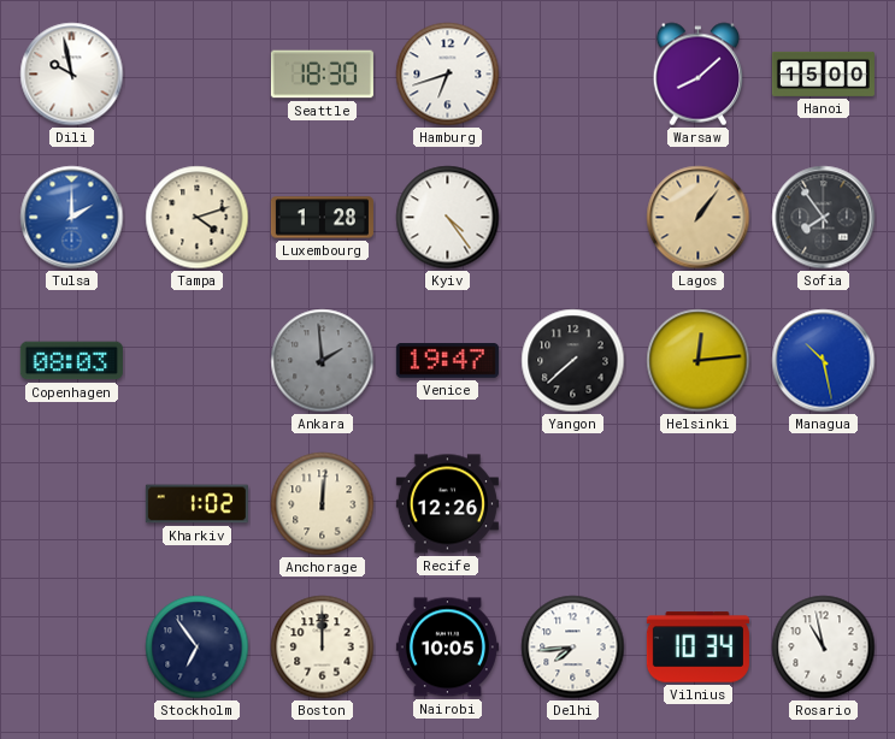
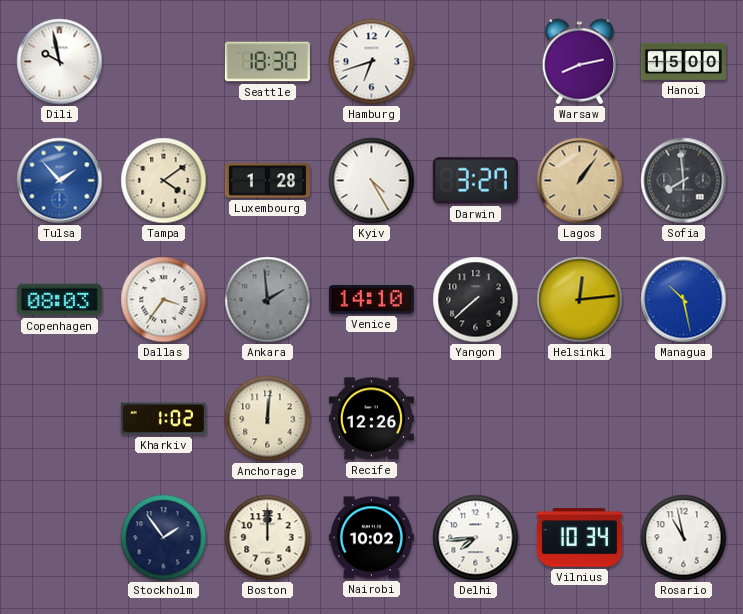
Warsaw: 8:08 -> 8:13
Tulsa: 2:00 -> 1:53
Tampa: 4:12 -> 4:09
Kyiv: 4:24 -> 4:25
Darwin: none -> 3:27
Sofia: 7:54 -> 7:59
Dallas: none -> 3:36
Venice: 19:47 -> 14:10
Stockholm: 6:54 -> 1:54
Nairobi: 10:05 -> 10:02
